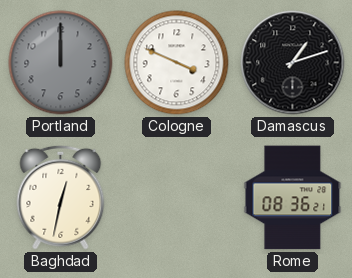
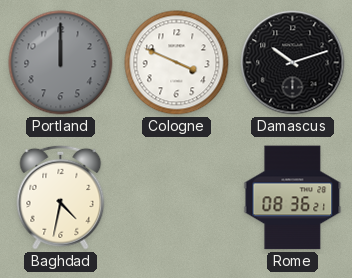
Damascus: 1:12 -> 10:12
Baghdad: 12:32 -> 4:32
